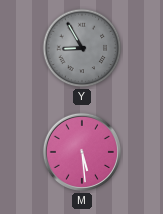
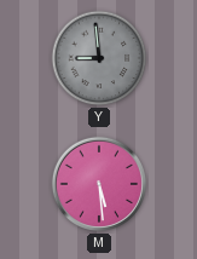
Y: 8:55 -> 8:59
